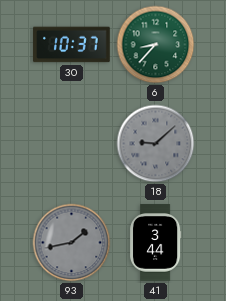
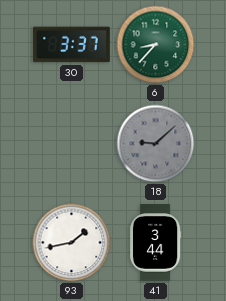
30: 10:37 -> 3:37
93 dial: grey -> white
